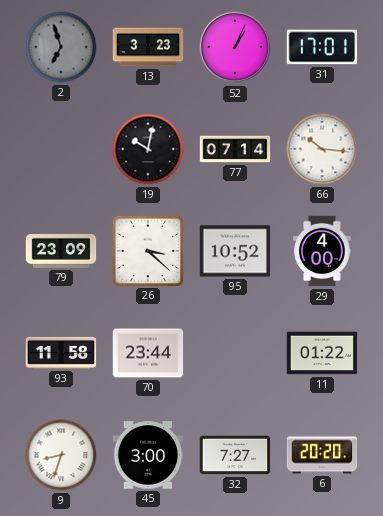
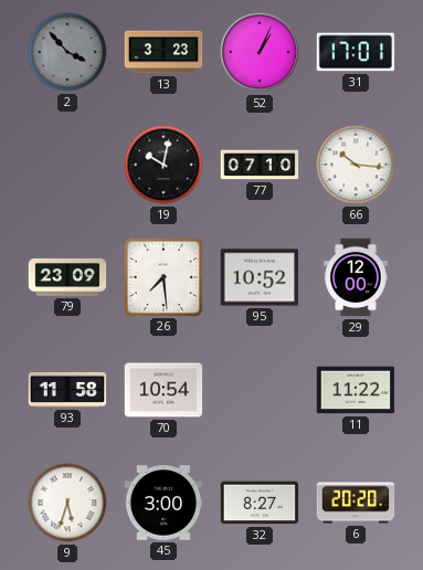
2: 6:57 -> 3:53
77: 07:14 -> 07:10
26: 3:22 -> 7:29
29: 4:00 -> 12:00
70: 23:44 -> 10:54
11: 01:22 -> 11:22
9: 8:33 -> 5:33
32: 7:27 -> 8:27
